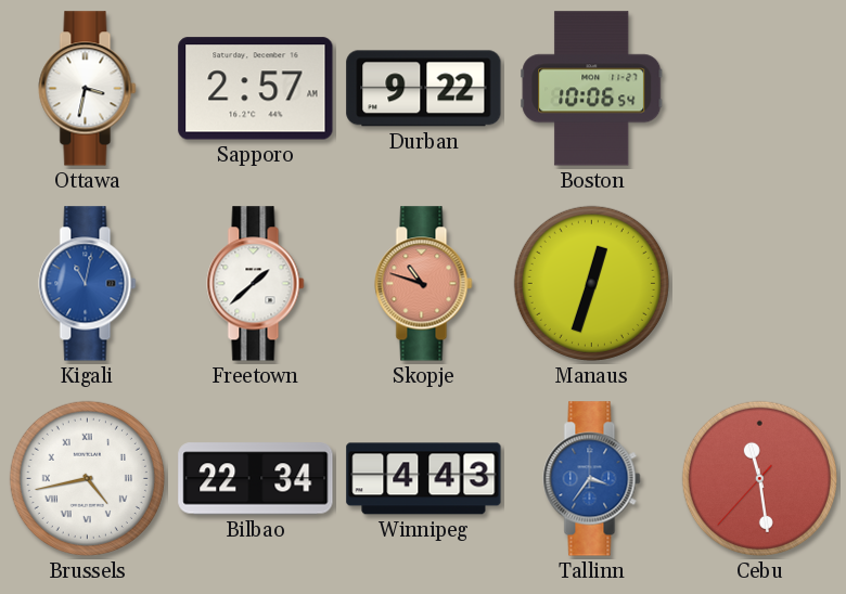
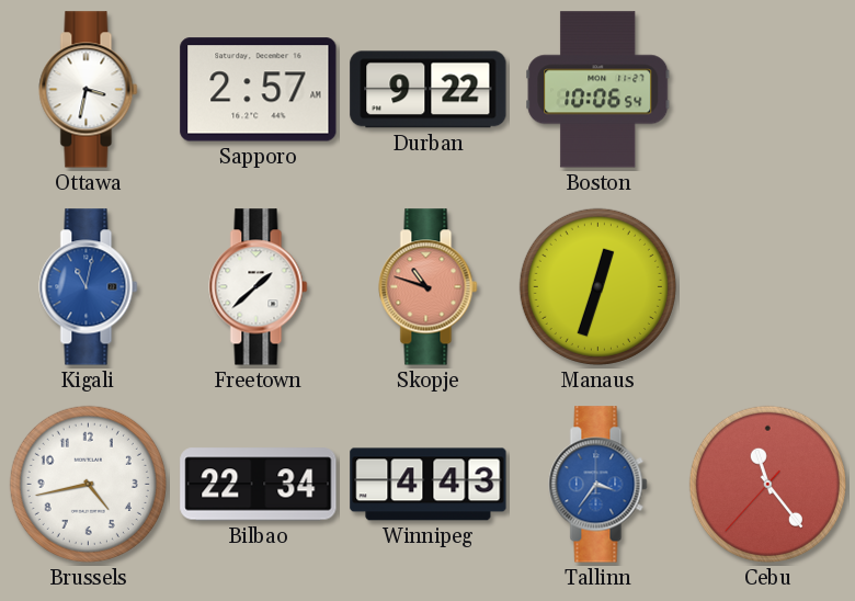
Brussels numerals: Roman -> Arabic
Cebu: 11:28 -> 11:23
